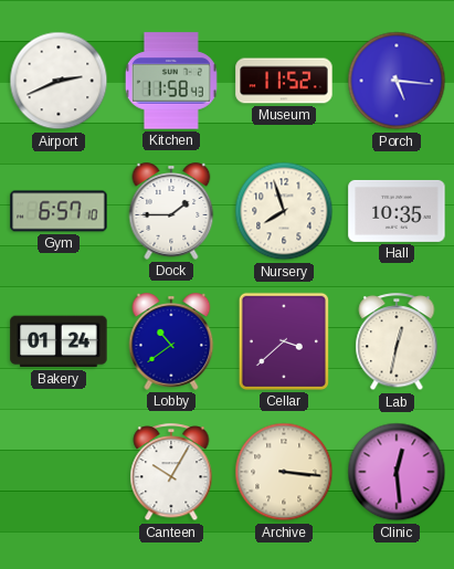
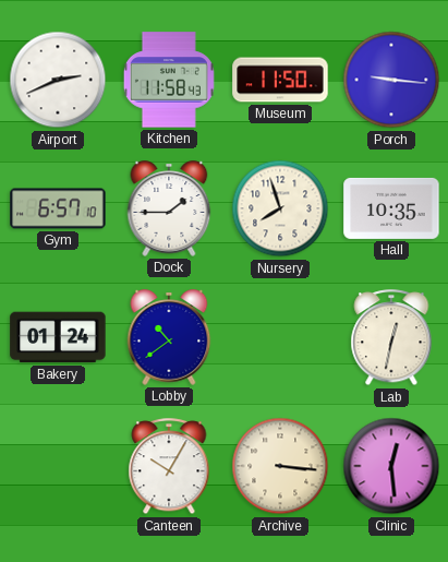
Museum: 11:52 -> 11:50
Porch: 5:16 -> 9:16
Cellar: 3:38 -> none
